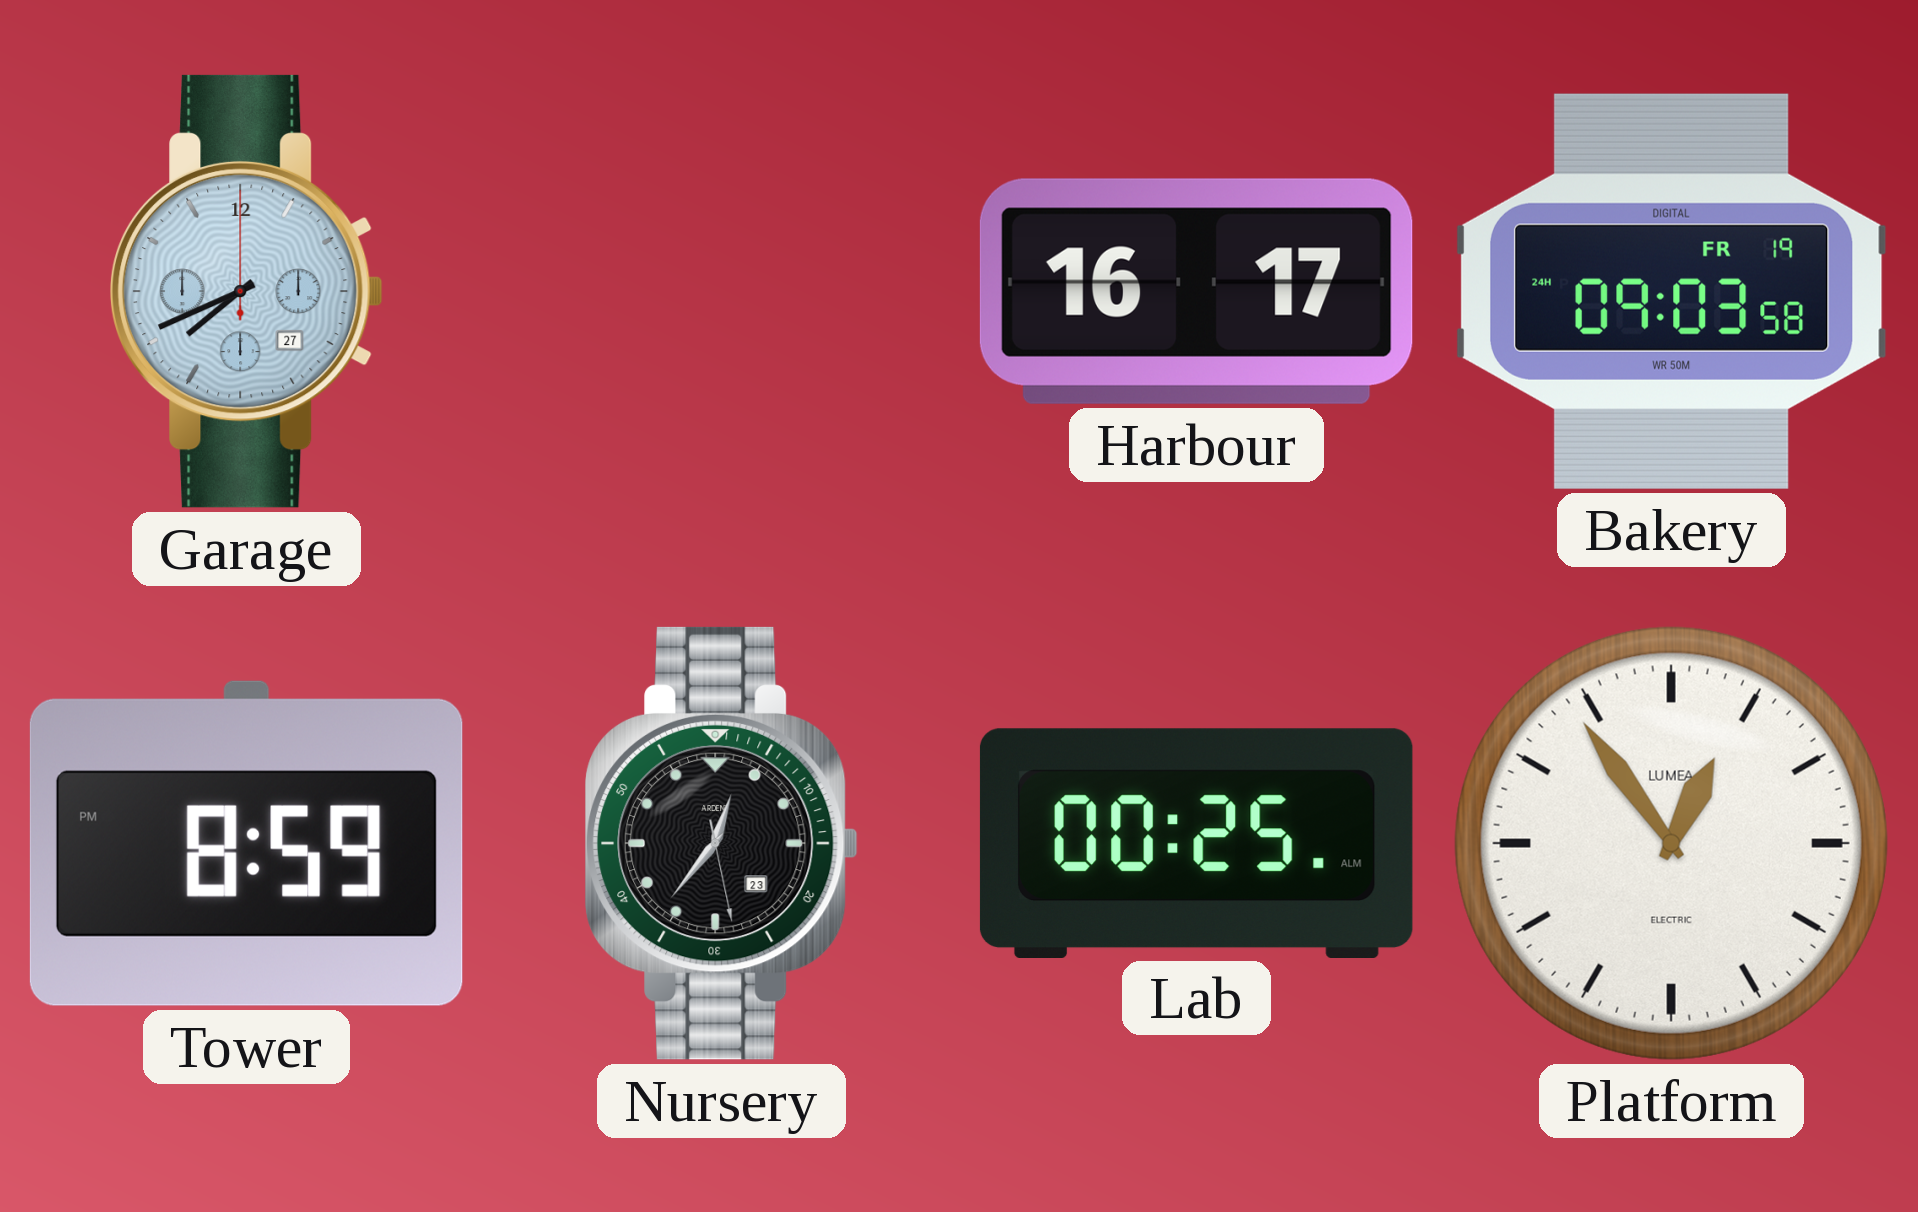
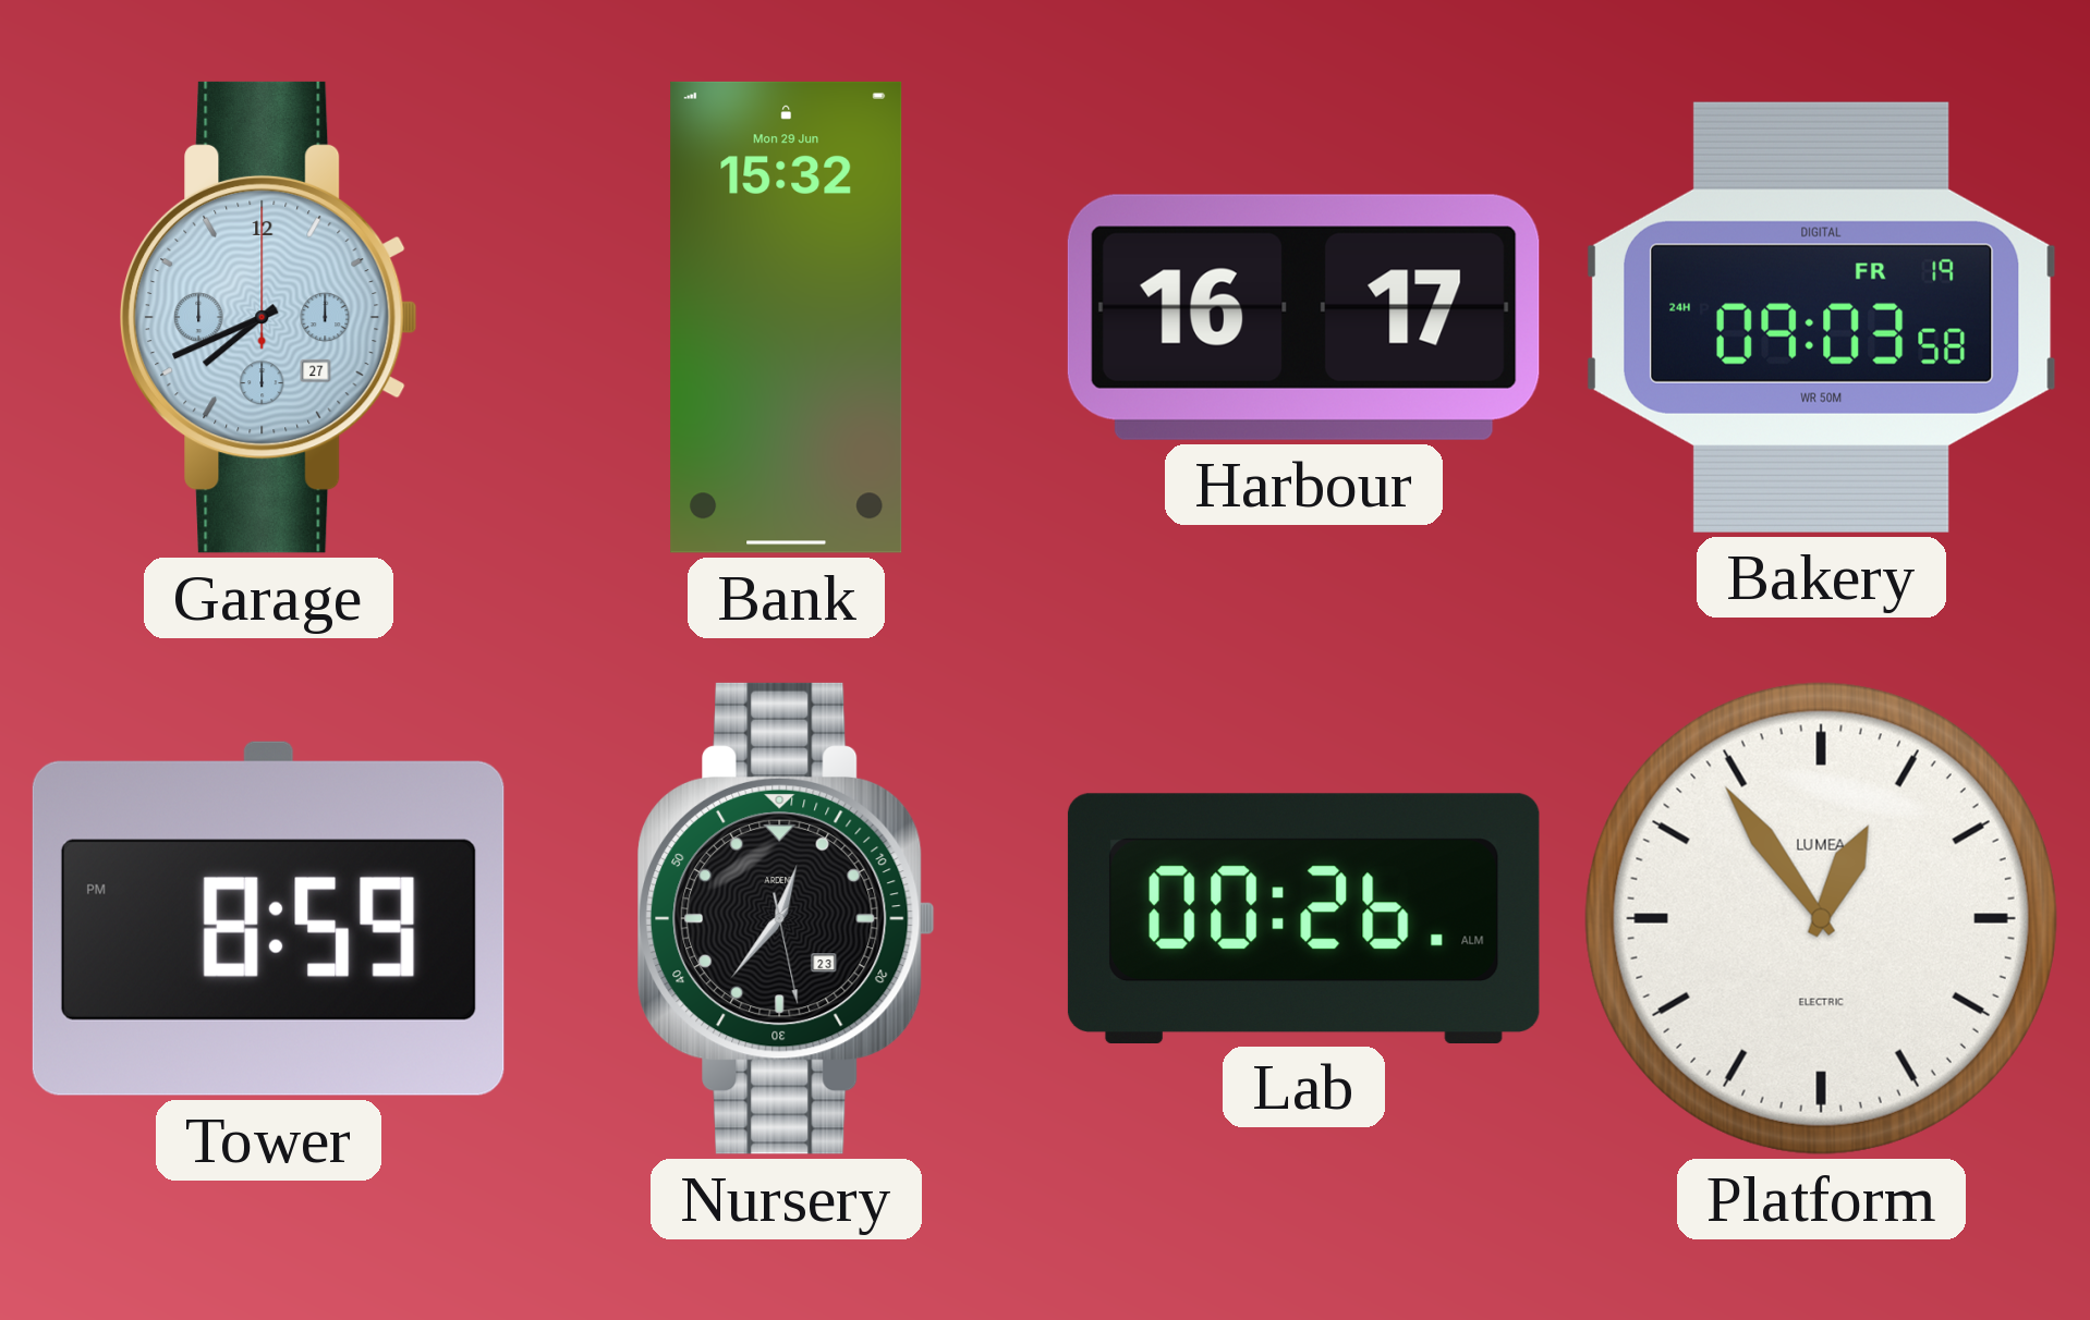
Bank: none -> 15:32
Lab: 00:25 -> 00:26
